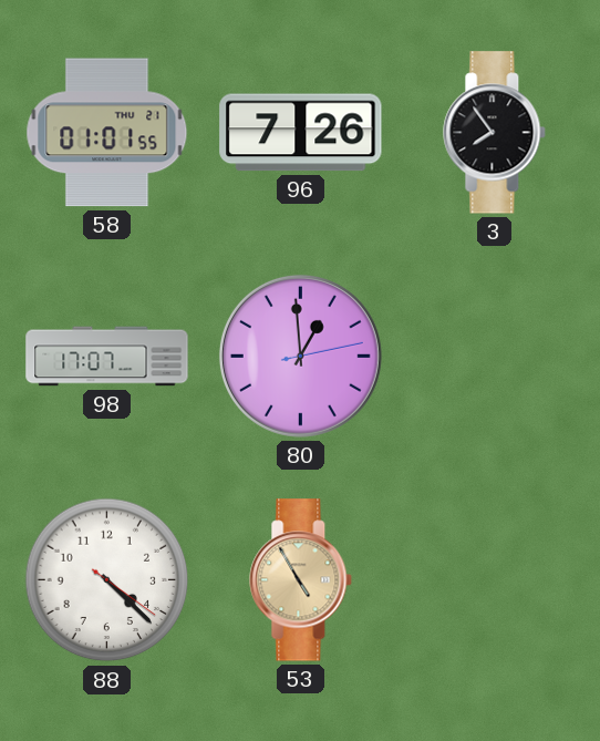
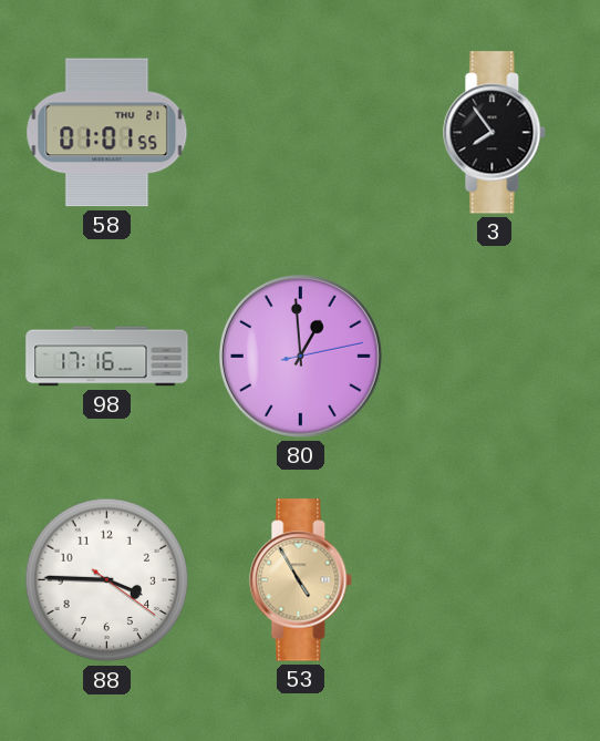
96: 7:26 -> none
98: 17:07 -> 17:16
88: 4:22 -> 3:45
